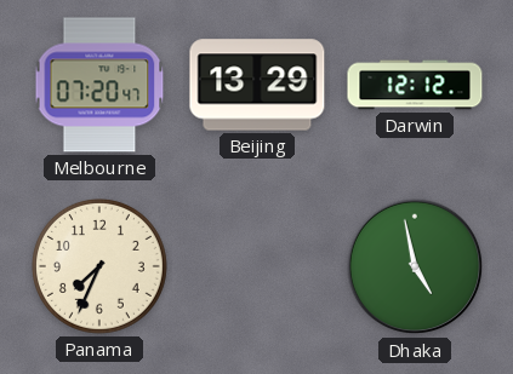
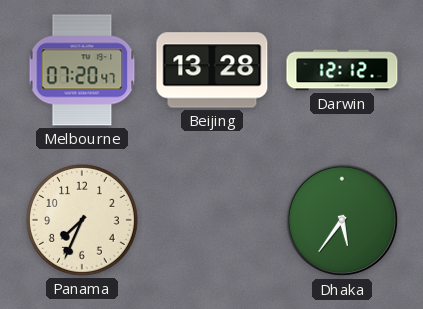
Beijing: 13:29 -> 13:28
Dhaka: 4:58 -> 5:36
